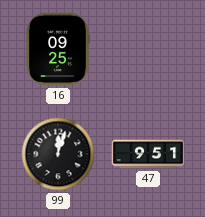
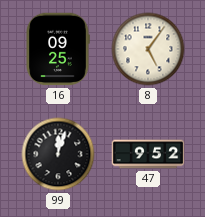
8: none -> 5:06
47: 9:51 -> 9:52
